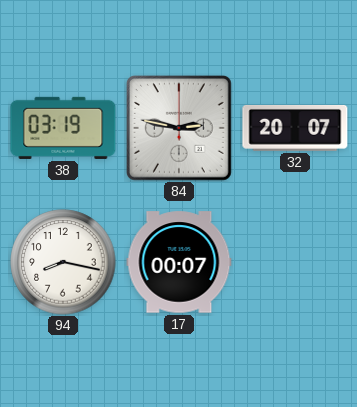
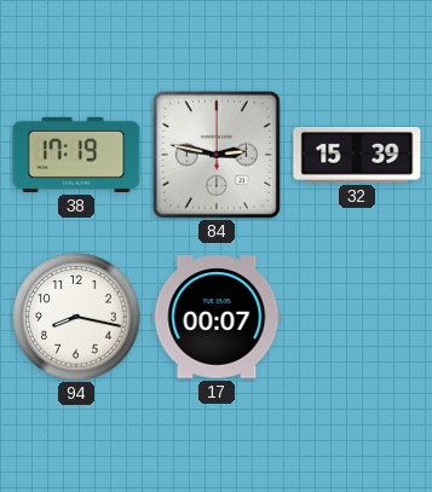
38: 03:19 -> 17:19
32: 20:07 -> 15:39
